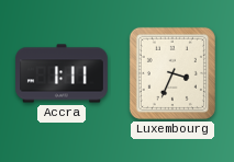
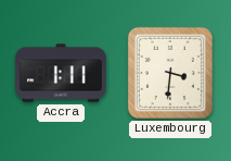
Luxembourg: 3:34 -> 3:31
